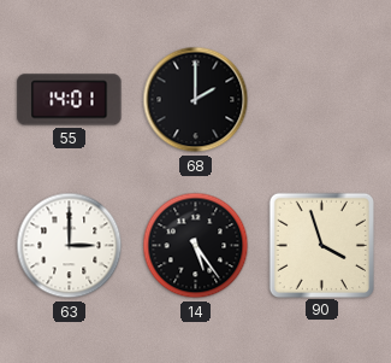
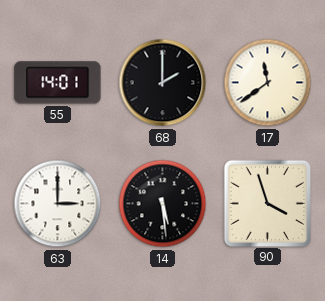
17: none -> 11:39
14: 5:24 -> 5:29
